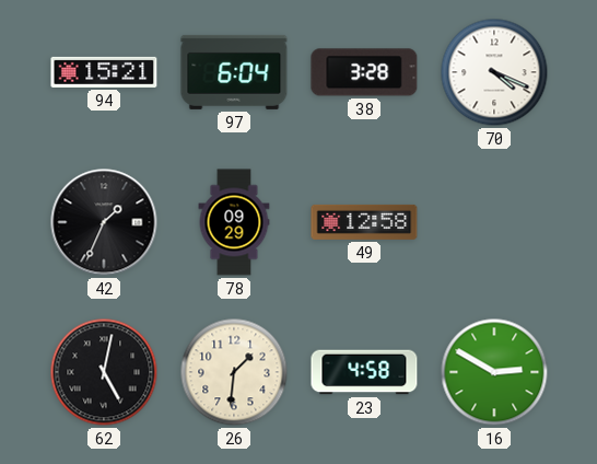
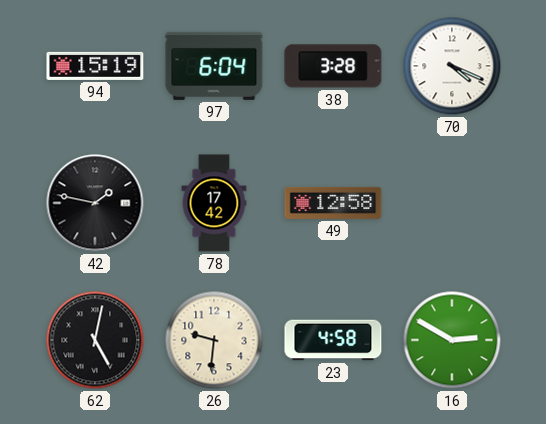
94: 15:21 -> 15:19
42: 1:34 -> 1:47
78: 09:29 -> 17:42
26: 1:31 -> 9:31
